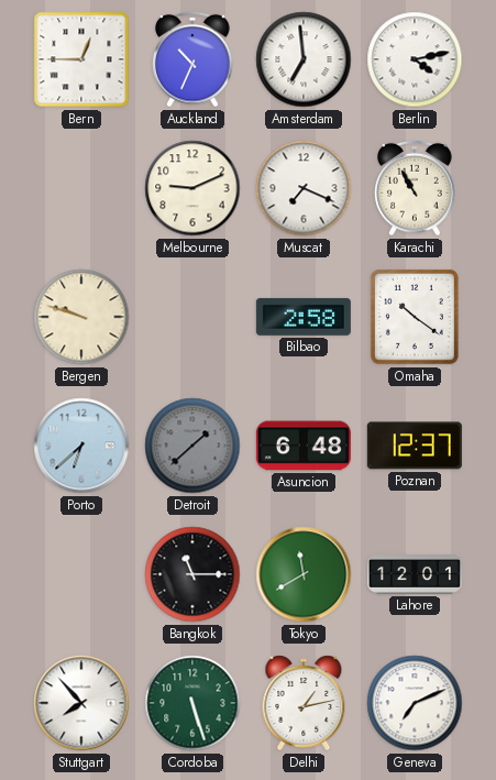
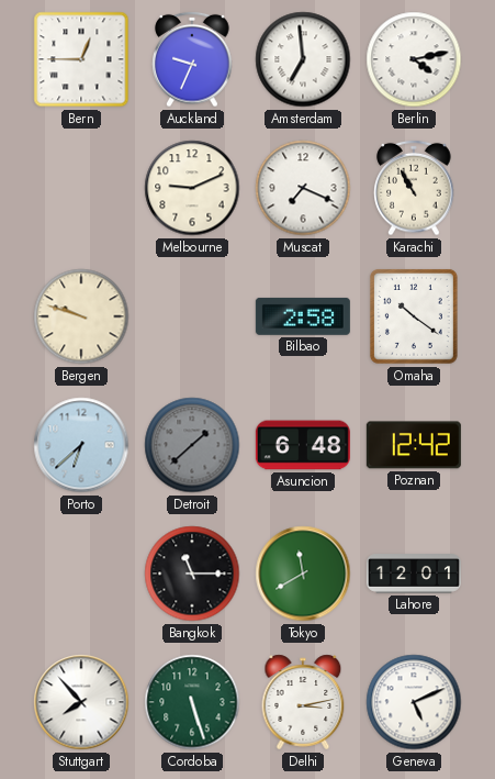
Auckland: 10:34 -> 9:34
Poznan: 12:37 -> 12:42
Delhi: 1:13 -> 3:13
Geneva: 7:11 -> 5:11
